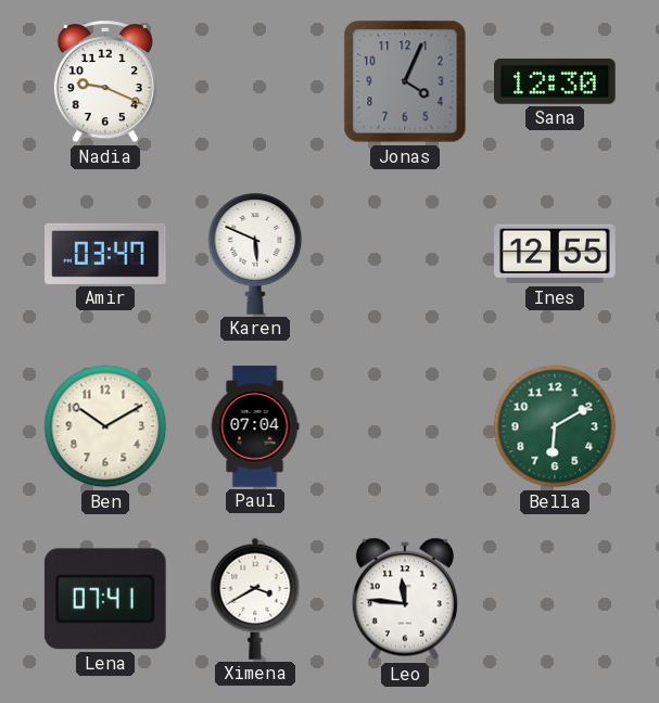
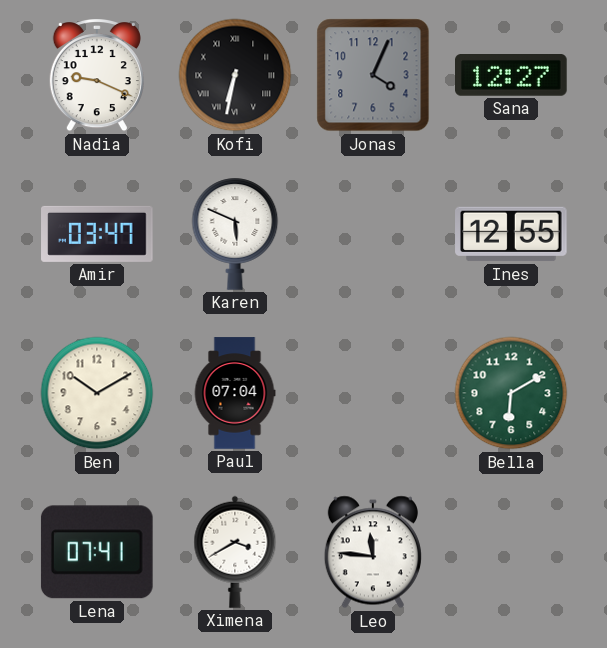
Kofi: none -> 6:32
Sana: 12:30 -> 12:27
